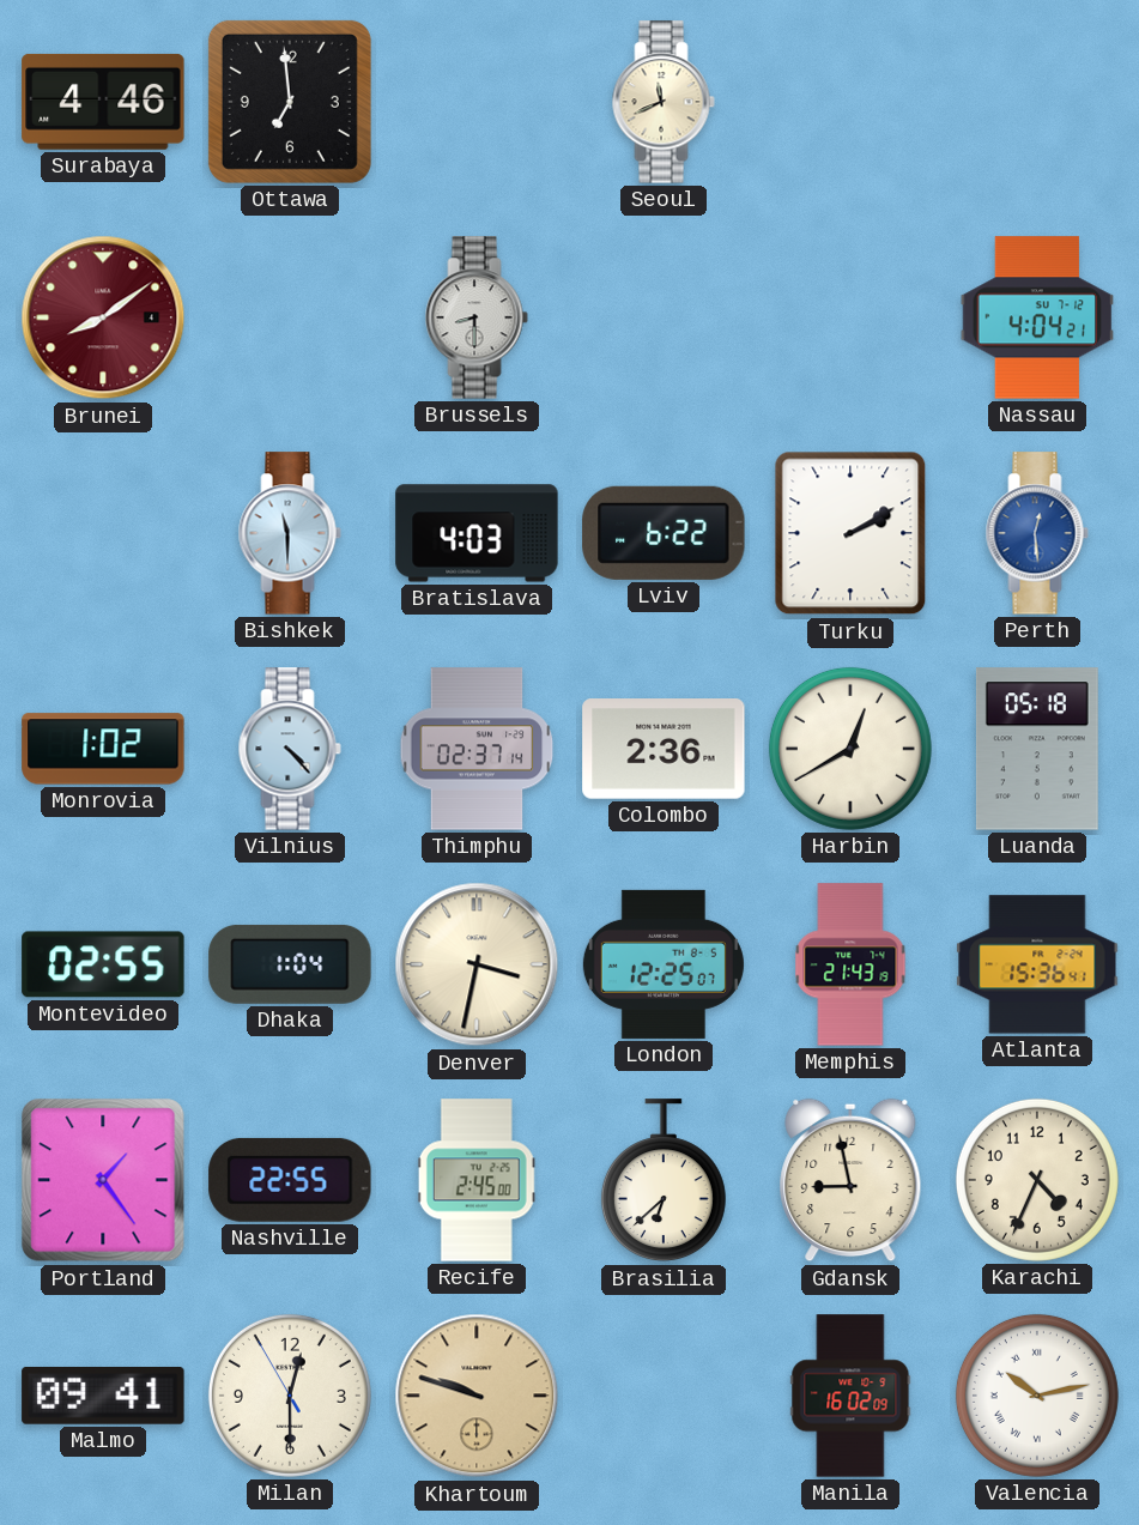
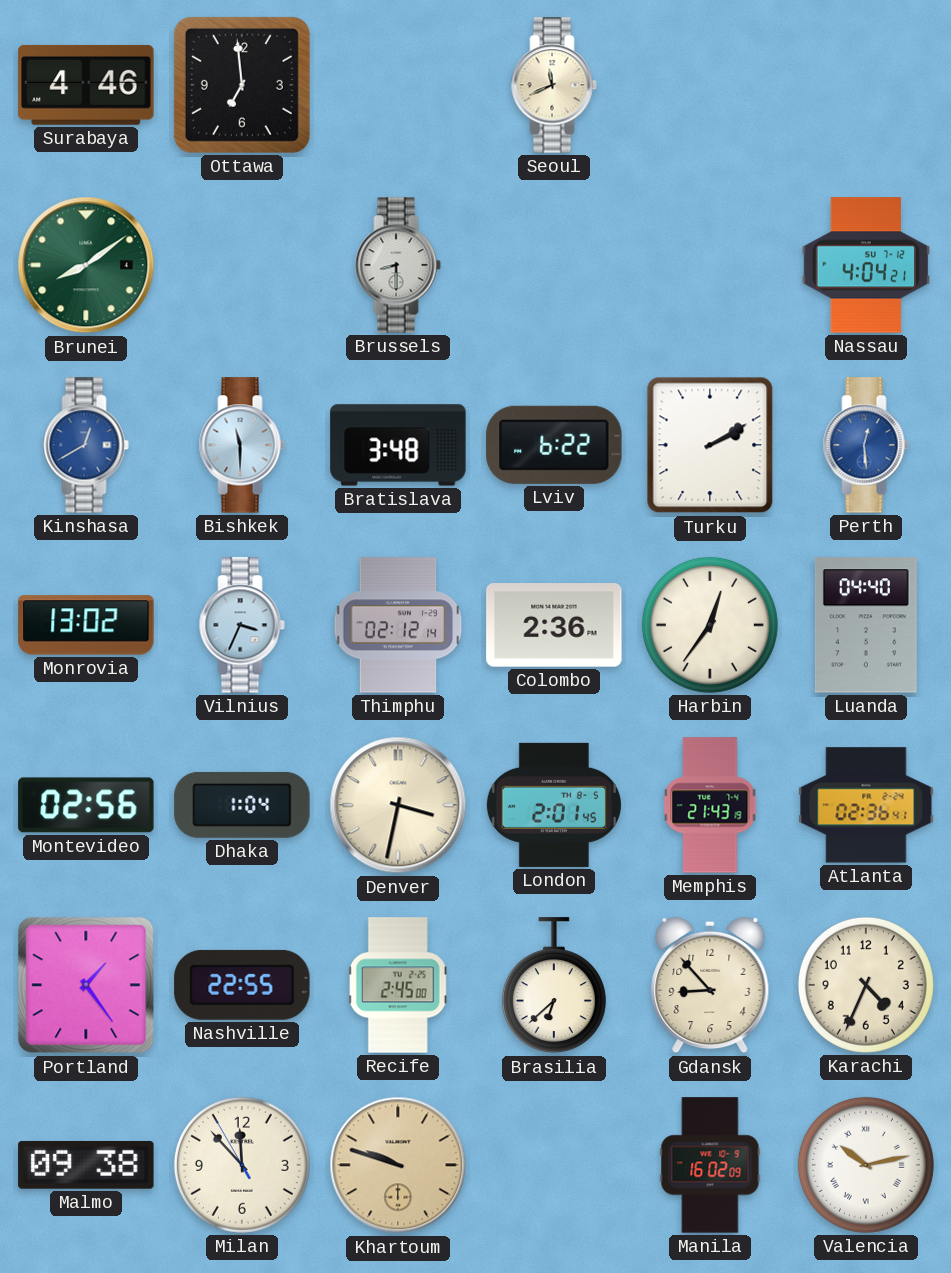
Brunei dial: burgundy -> green
Kinshasa: none -> 12:40
Bratislava: 4:03 -> 3:48
Monrovia: 1:02 -> 13:02
Vilnius: 4:23 -> 3:34
Thimphu: 02:37 -> 02:12
Harbin: 12:40 -> 12:36
Luanda: 05:18 -> 04:40
Montevideo: 02:55 -> 02:56
London: 12:25 -> 2:01
Atlanta: 15:36 -> 02:36
Gdansk: 8:58 -> 8:53
Malmo: 09:41 -> 09:38
Milan: 12:29 -> 11:52
